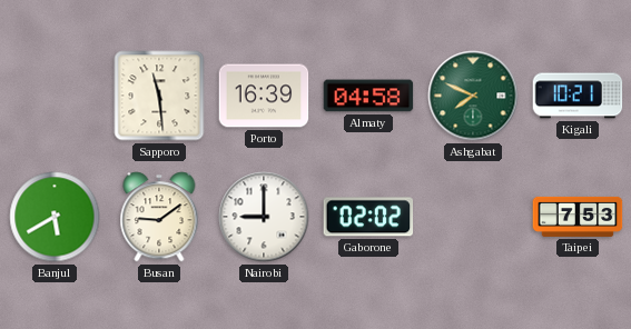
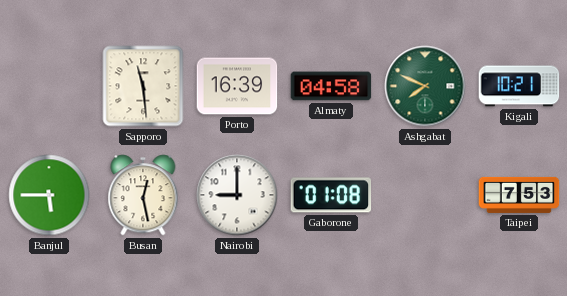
Banjul: 5:40 -> 5:45
Busan: 9:09 -> 12:28
Gaborone: 02:02 -> 01:08
